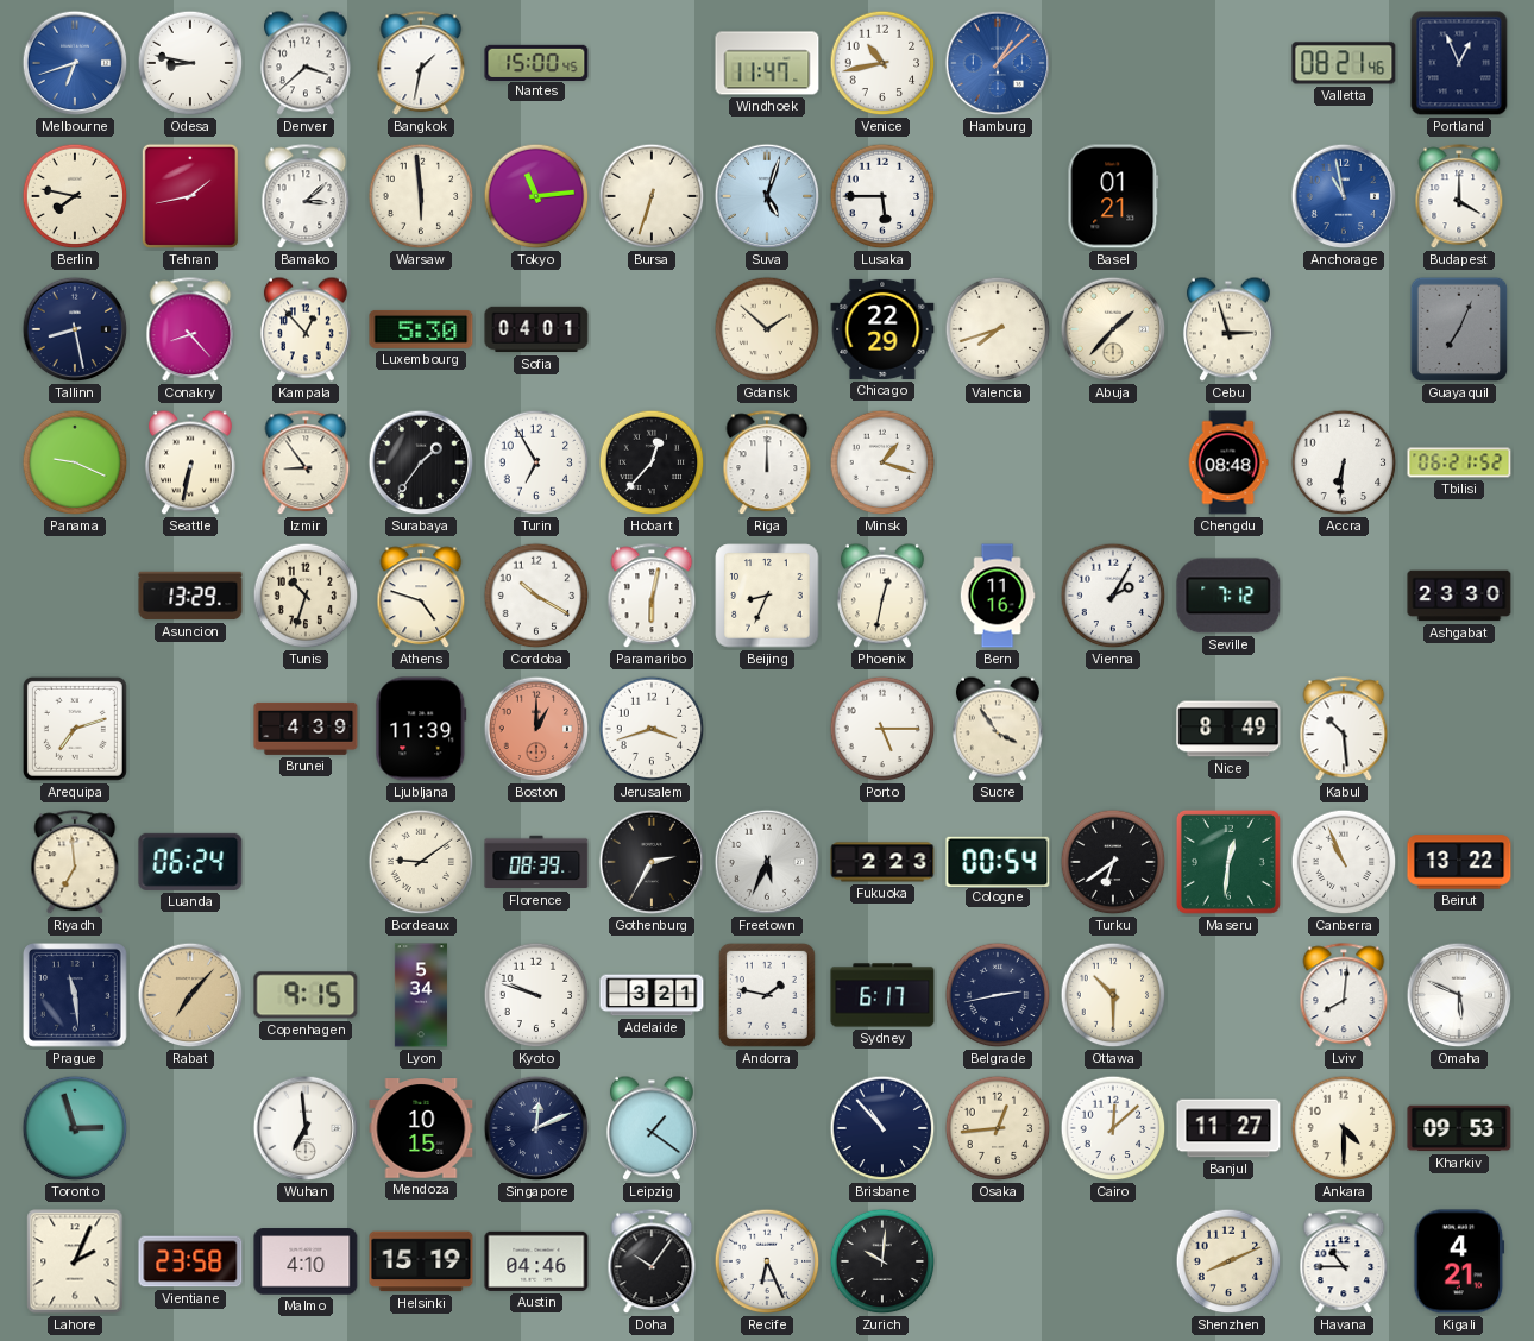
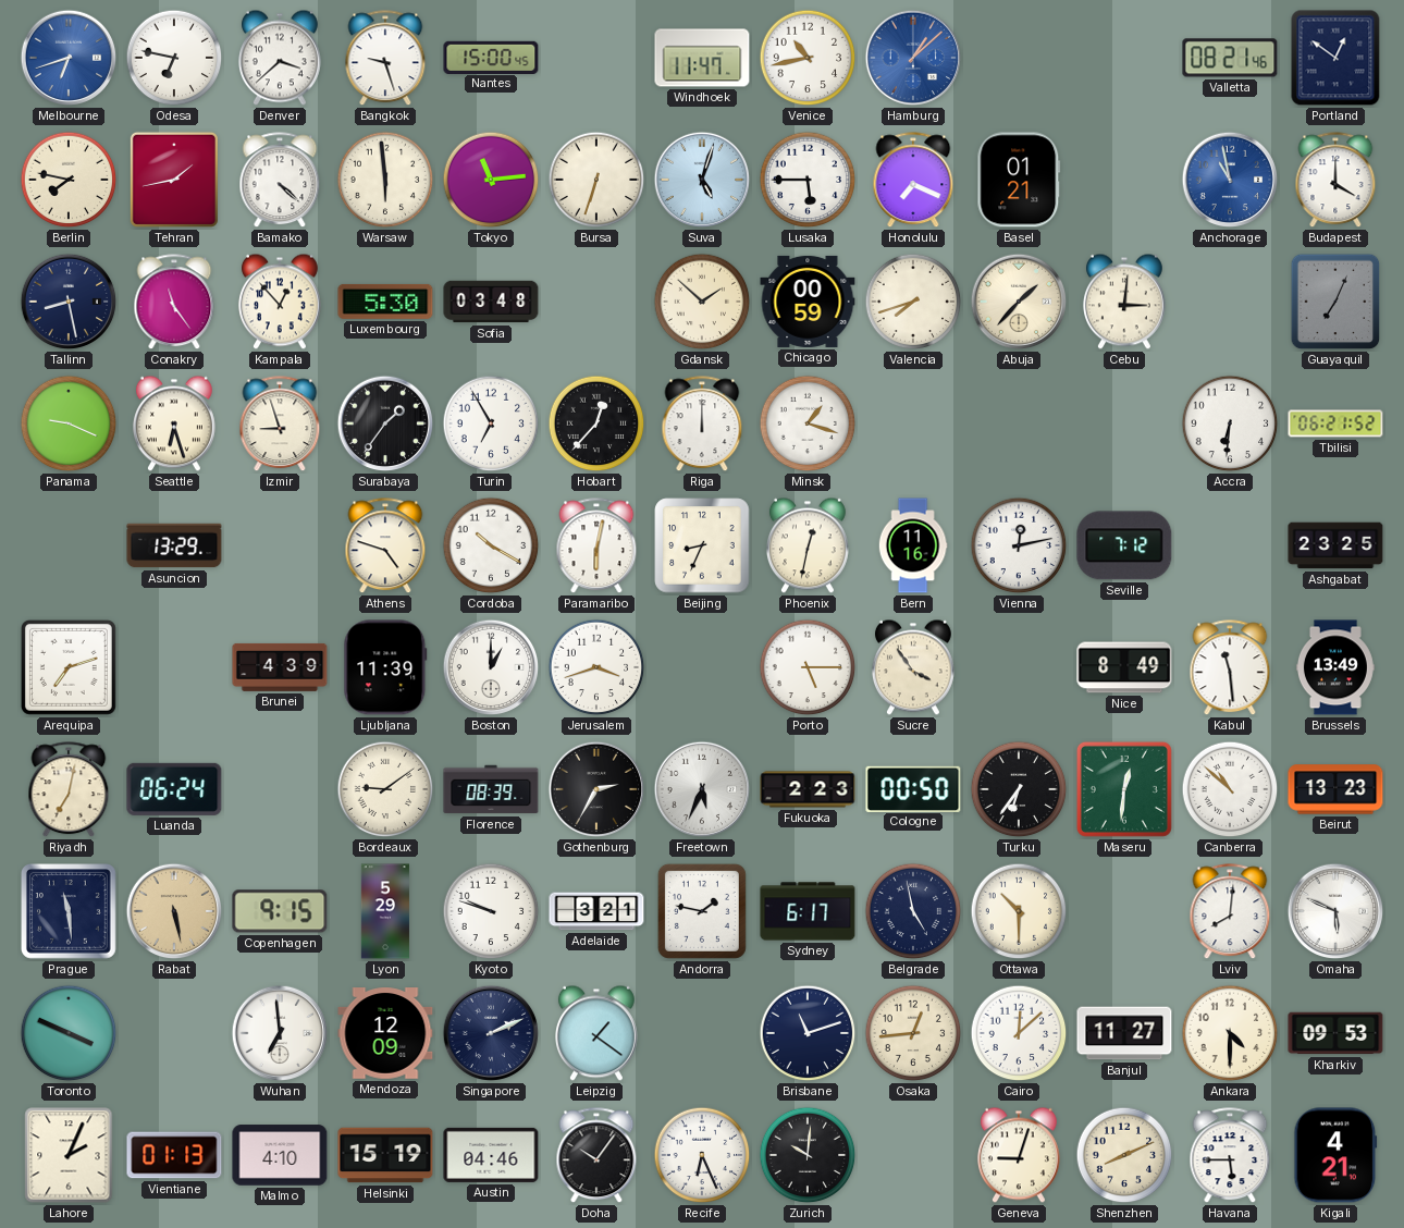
Odesa: 8:47 -> 6:47
Bangkok: 1:32 -> 9:27
Portland: 12:56 -> 12:51
Bamako: 3:08 -> 4:22
Honolulu: none -> 7:19
Conakry: 8:23 -> 11:24
Sofia: 04:01 -> 03:48
Chicago: 22:29 -> 00:59
Cebu: 2:57 -> 3:01
Seattle: 6:32 -> 6:27
Izmir: 8:54 -> 8:57
Chengdu: 08:48 -> none
Tunis: 10:33 -> none
Vienna: 2:05 -> 12:13
Ashgabat: 23:30 -> 23:25
Boston dial: salmon -> white
Kabul: 10:29 -> 11:29
Brussels: none -> 13:49
Riyadh: 6:59 -> 7:02
Cologne: 00:54 -> 00:50
Turku: 6:39 -> 6:36
Canberra: 10:56 -> 10:52
Beirut: 13:22 -> 13:23
Rabat: 7:07 -> 5:28
Lyon: 5:34 -> 5:29
Belgrade: 2:43 -> 4:58
Toronto: 2:57 -> 3:49
Mendoza: 10:15 -> 12:09
Singapore: 12:11 -> 2:11
Brisbane: 10:53 -> 11:12
Vientiane: 23:58 -> 01:13
Geneva: none -> 9:03
Havana: 10:45 -> 5:45
